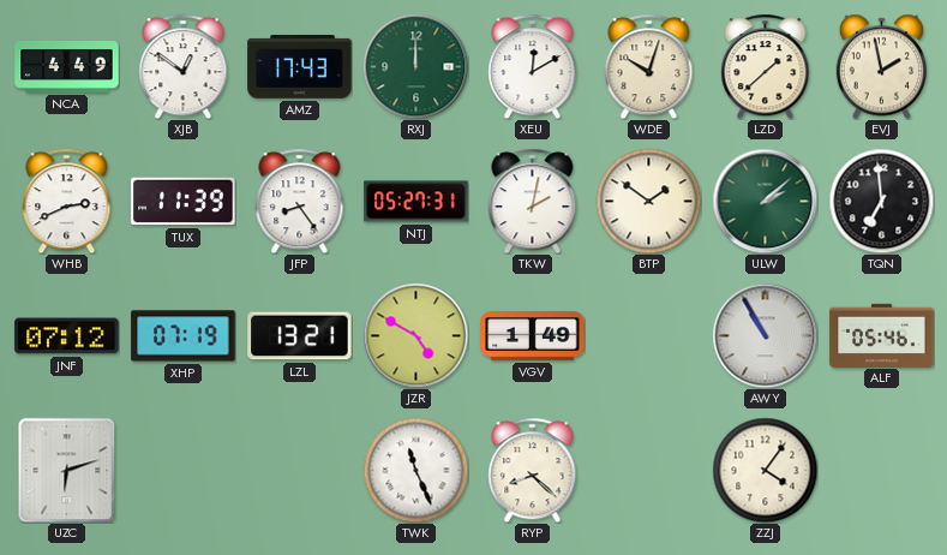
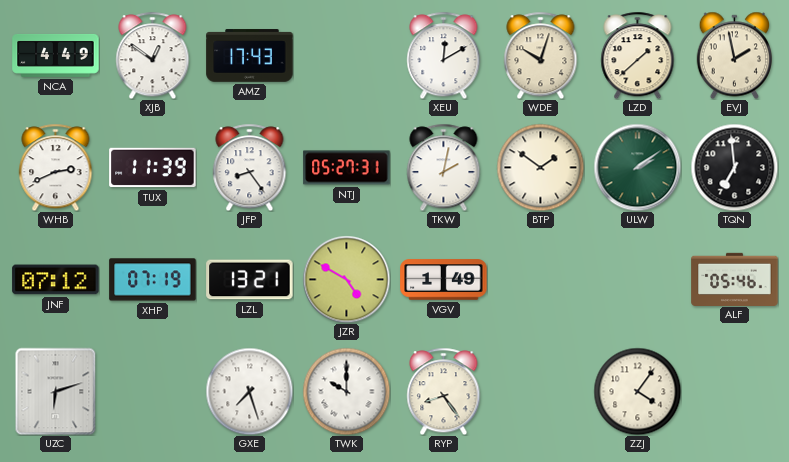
RXJ: 12:00 -> none
ULW: 2:08 -> 2:09
AWY: 10:55 -> none
GXE: none -> 7:27
TWK: 11:26 -> 10:00
RYP: 8:22 -> 8:24
